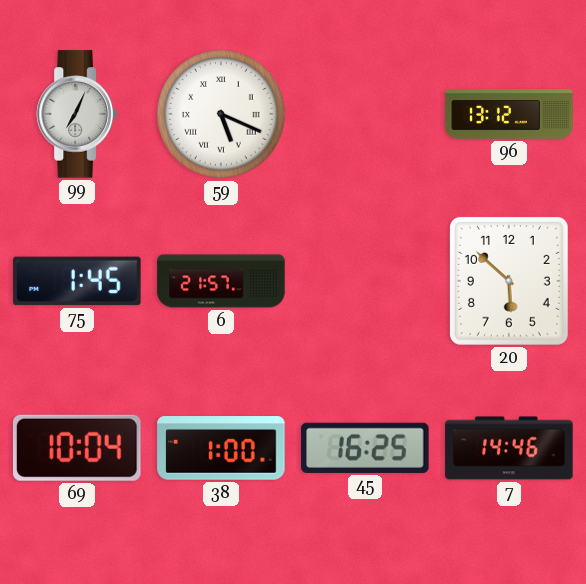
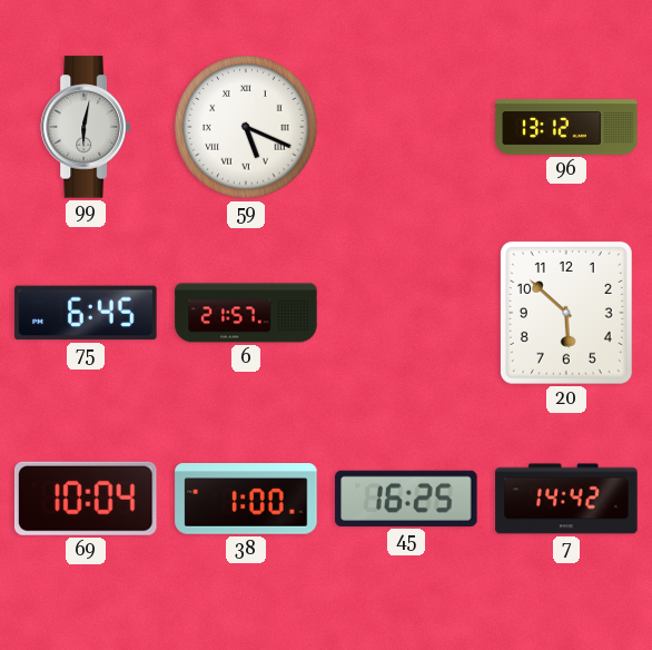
99: 7:04 -> 6:02
75: 1:45 -> 6:45
7: 14:46 -> 14:42
